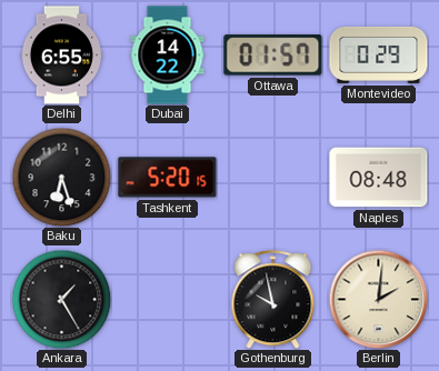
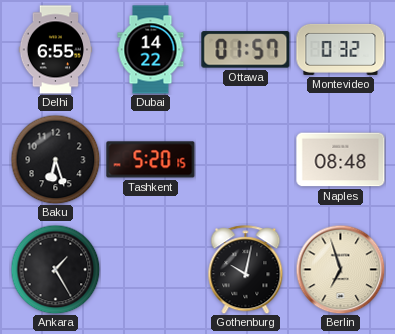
Montevideo: 0:29 -> 0:32
Gothenburg: 9:58 -> 10:02
Berlin: 2:01 -> 6:57
